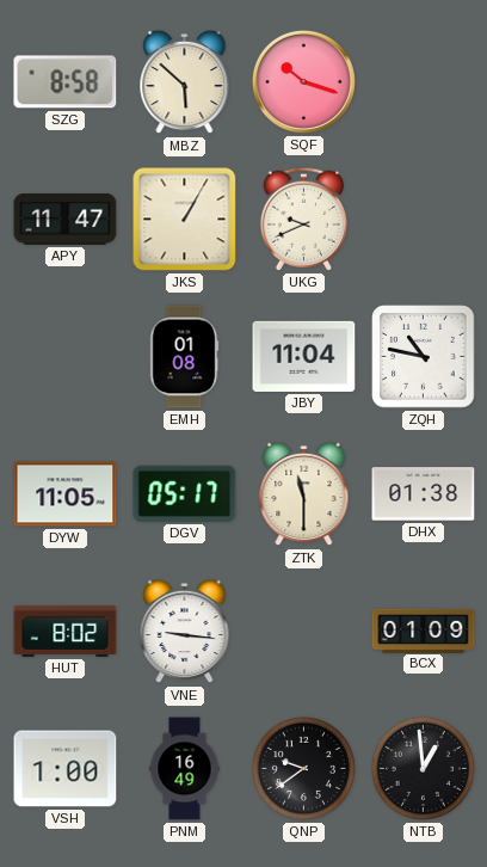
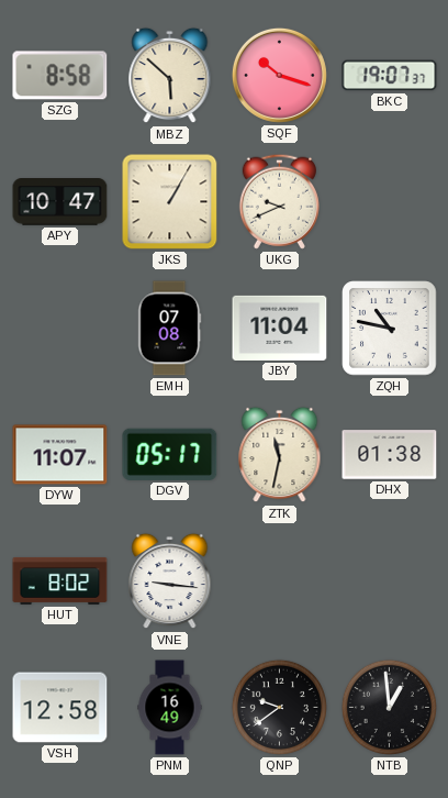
BKC: none -> 19:07
APY: 11:47 -> 10:47
EMH: 01:08 -> 07:08
DYW: 11:05 -> 11:07
ZTK: 11:30 -> 11:32
BCX: 01:09 -> none
VSH: 1:00 -> 12:58
